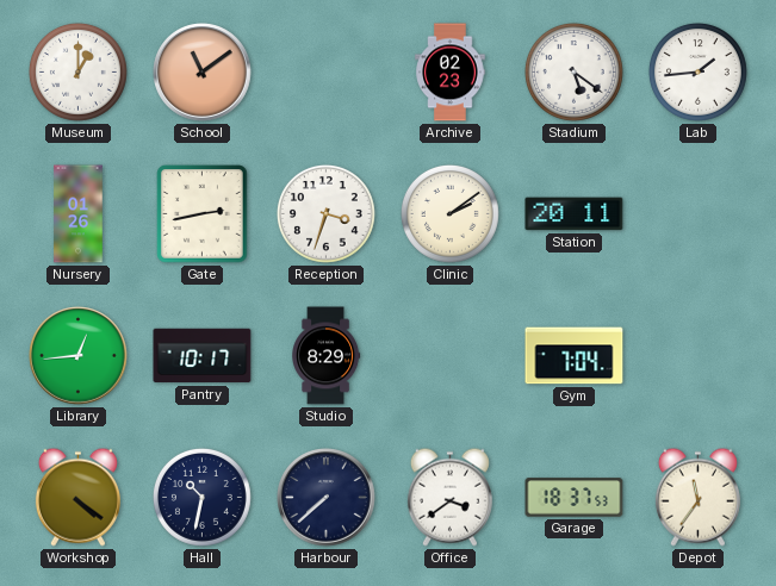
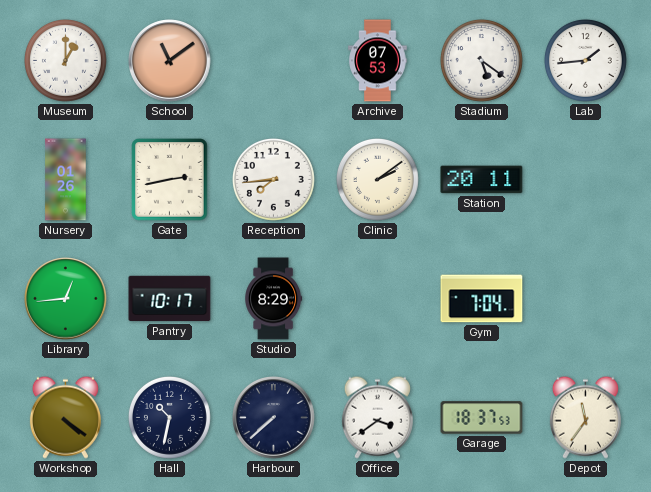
Archive: 02:23 -> 07:53
Reception: 3:33 -> 7:44
